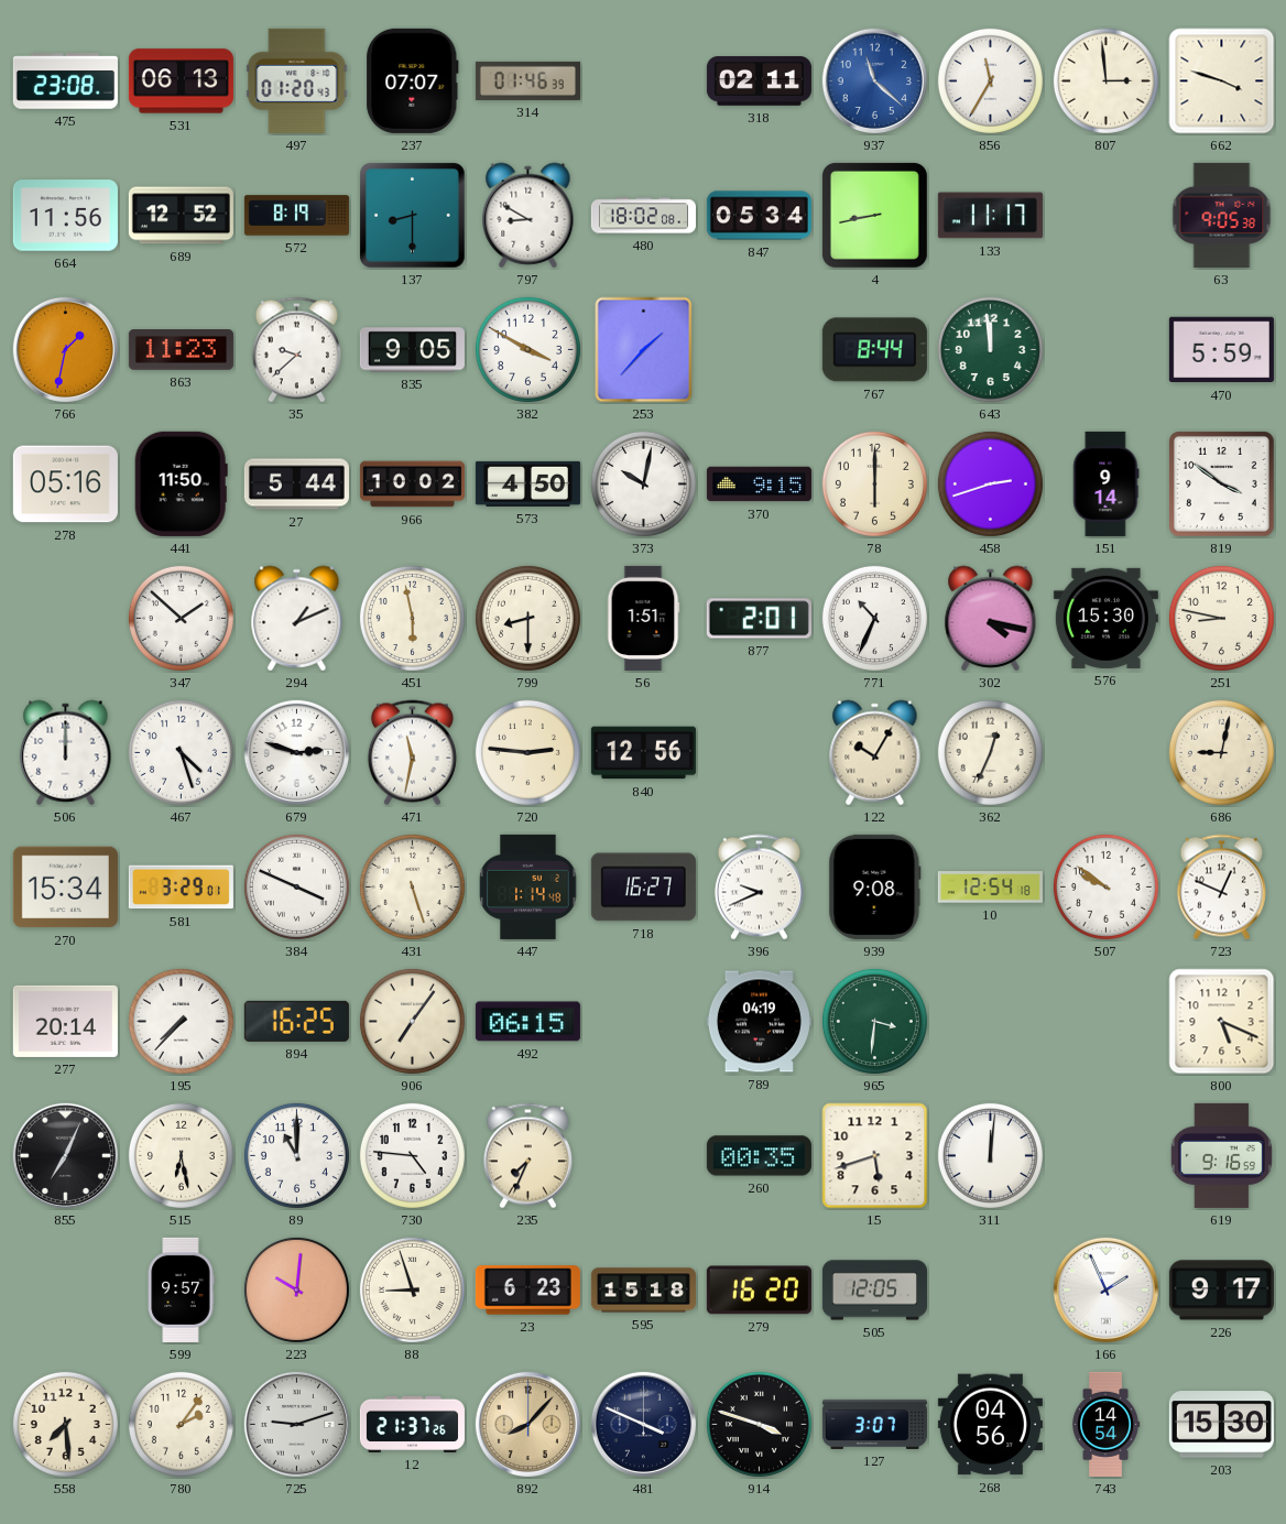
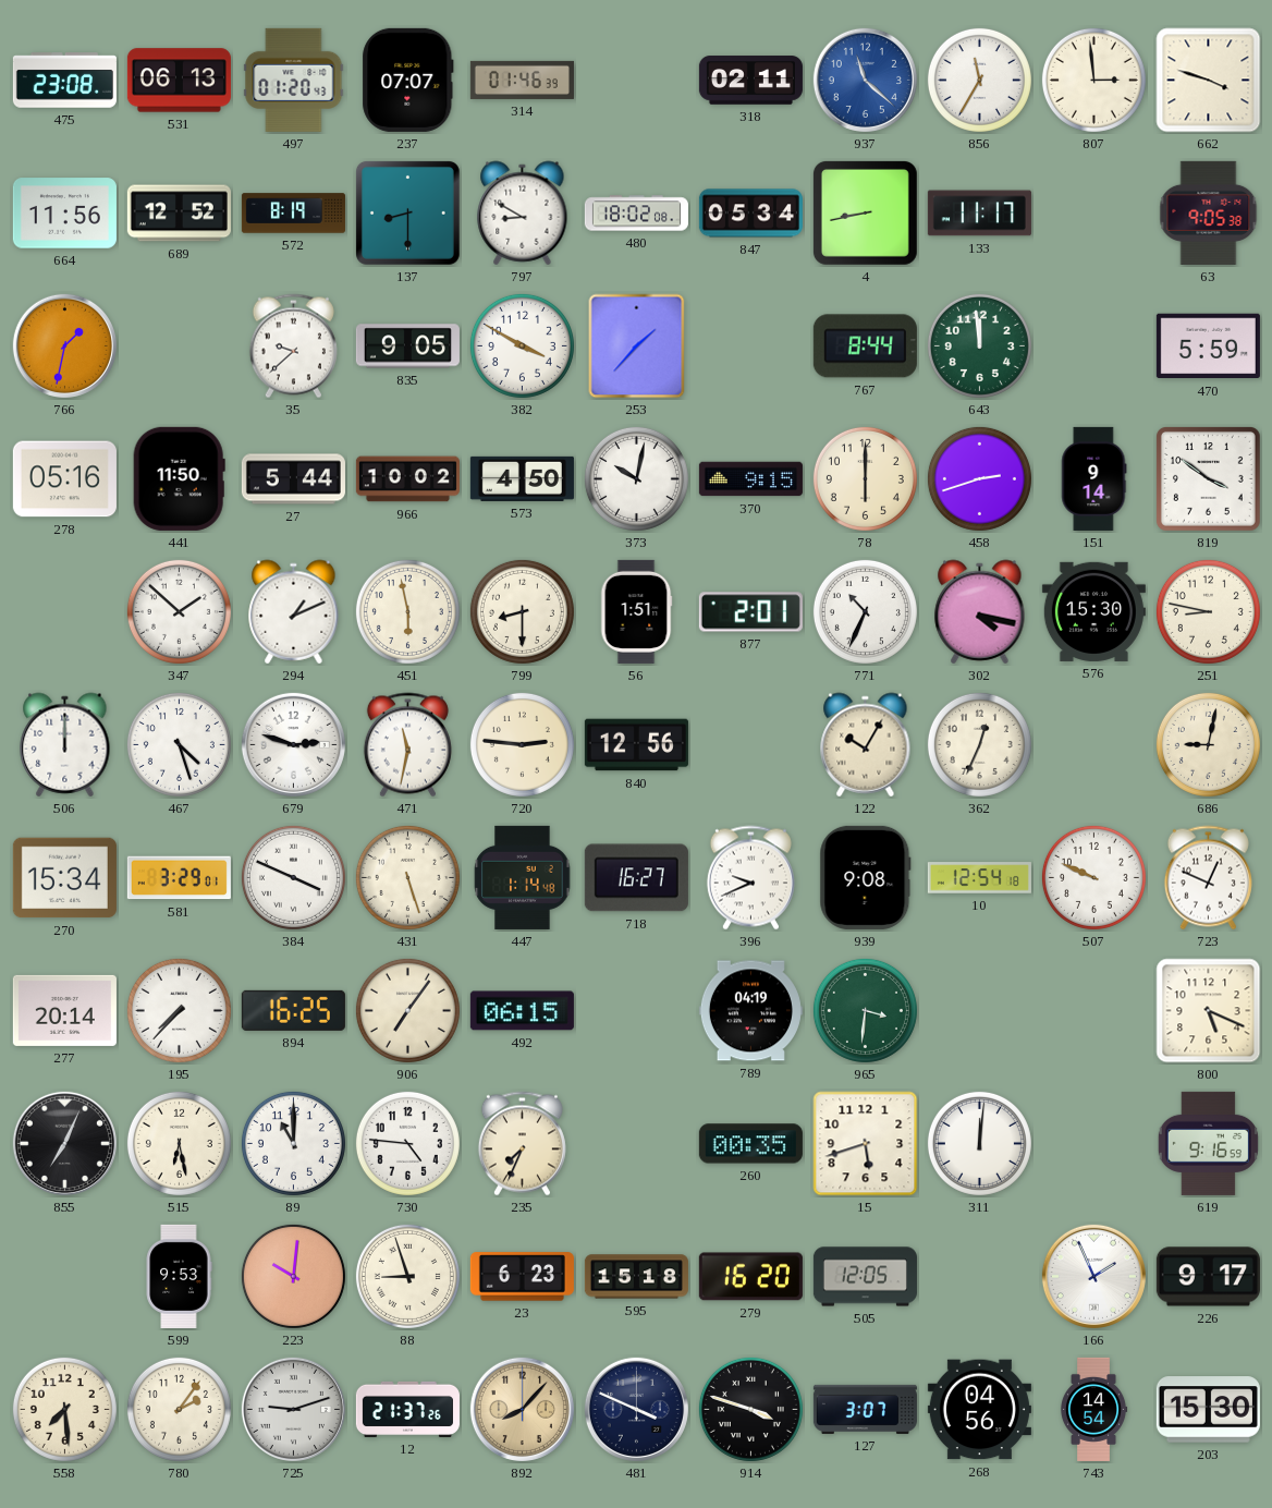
863: 11:23 -> none
507: 9:51 -> 9:49
599: 9:57 -> 9:53
